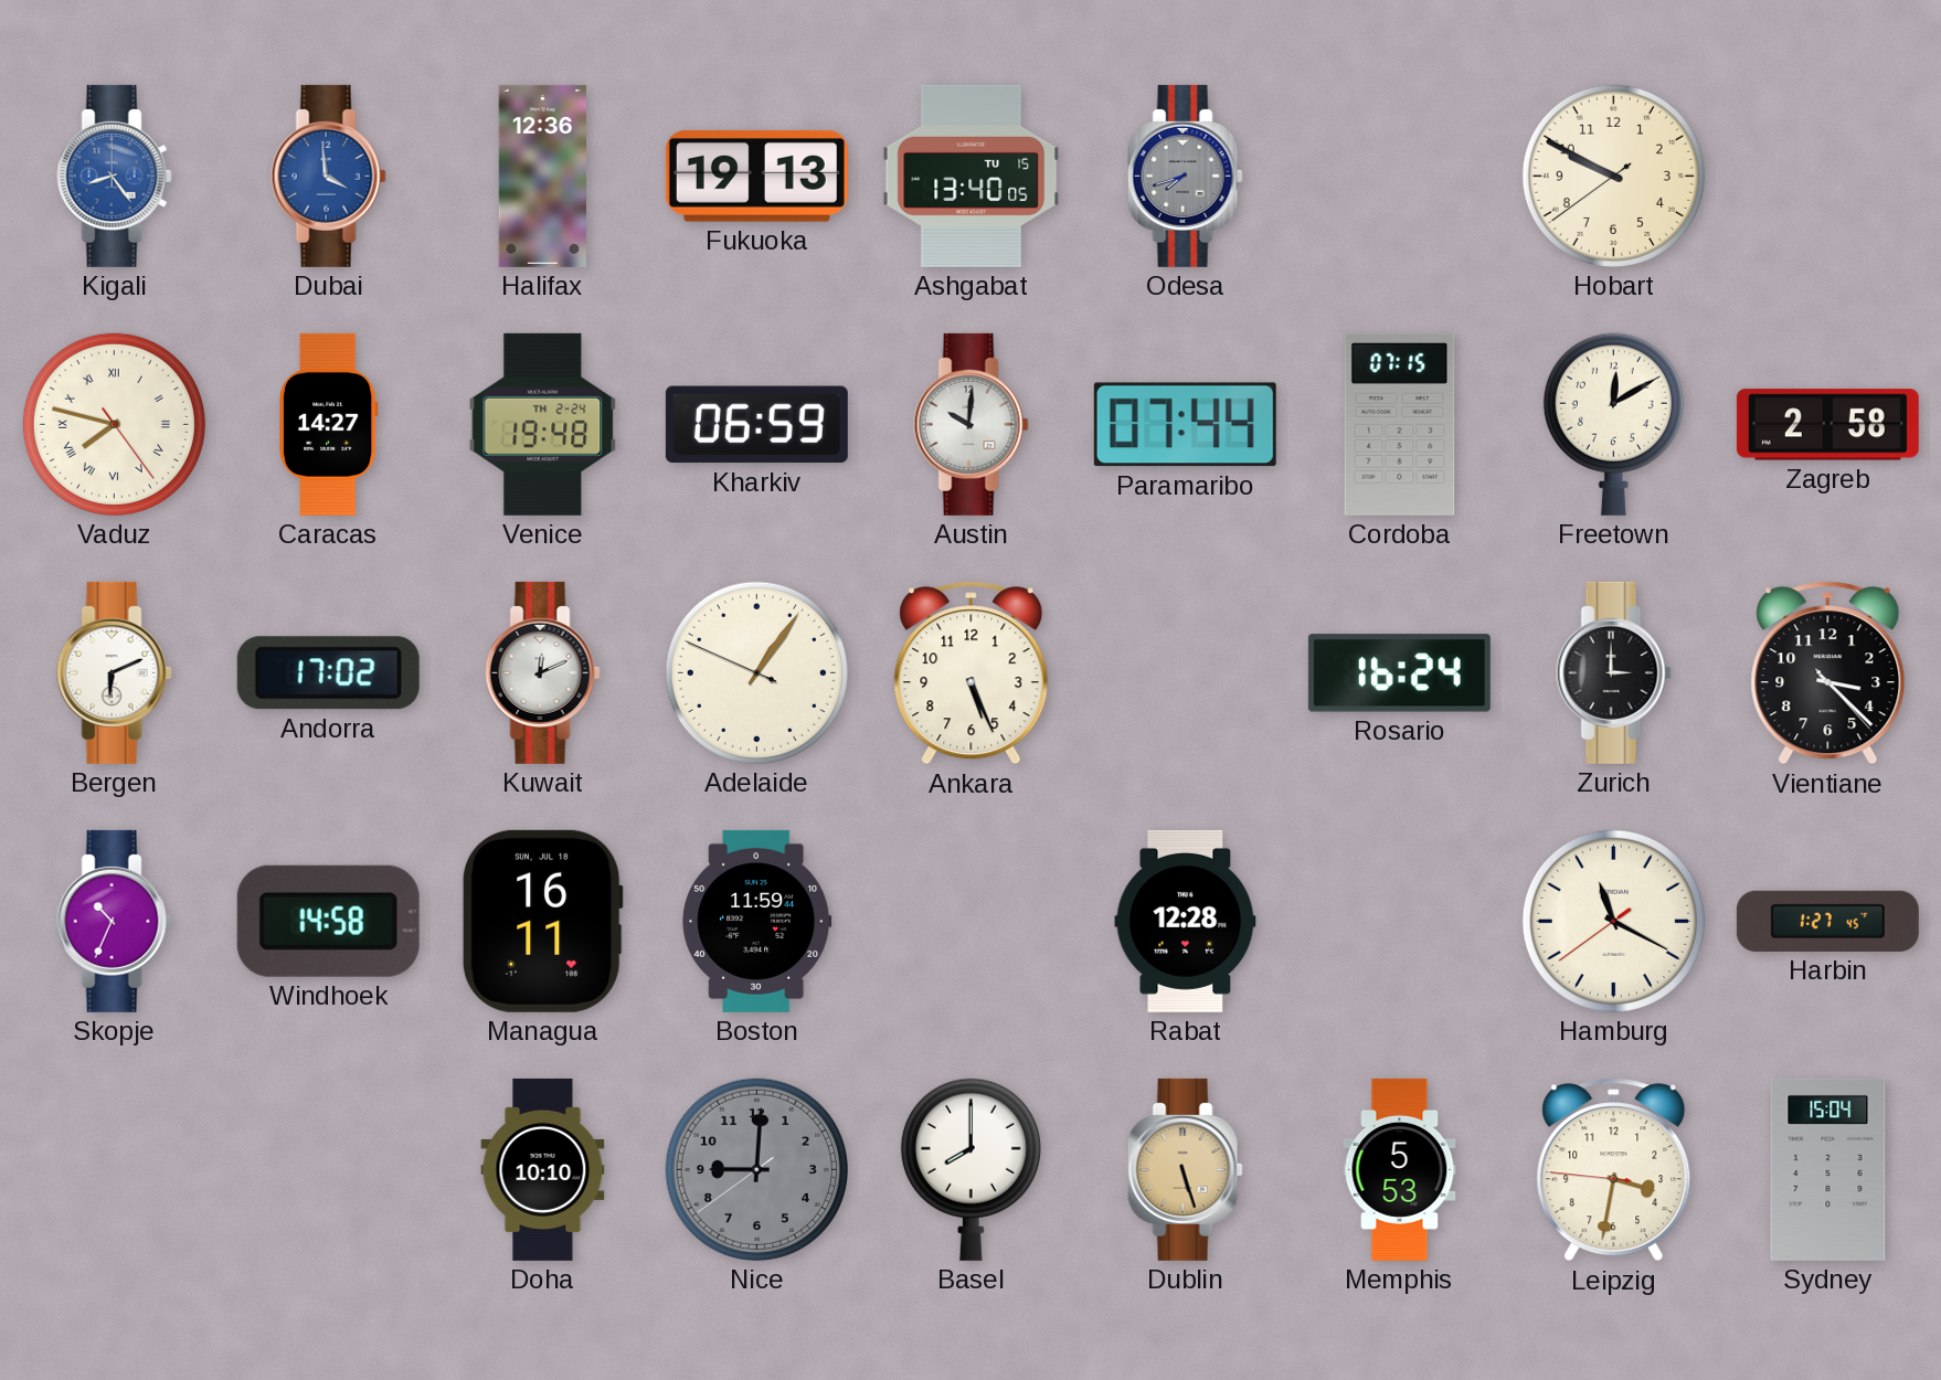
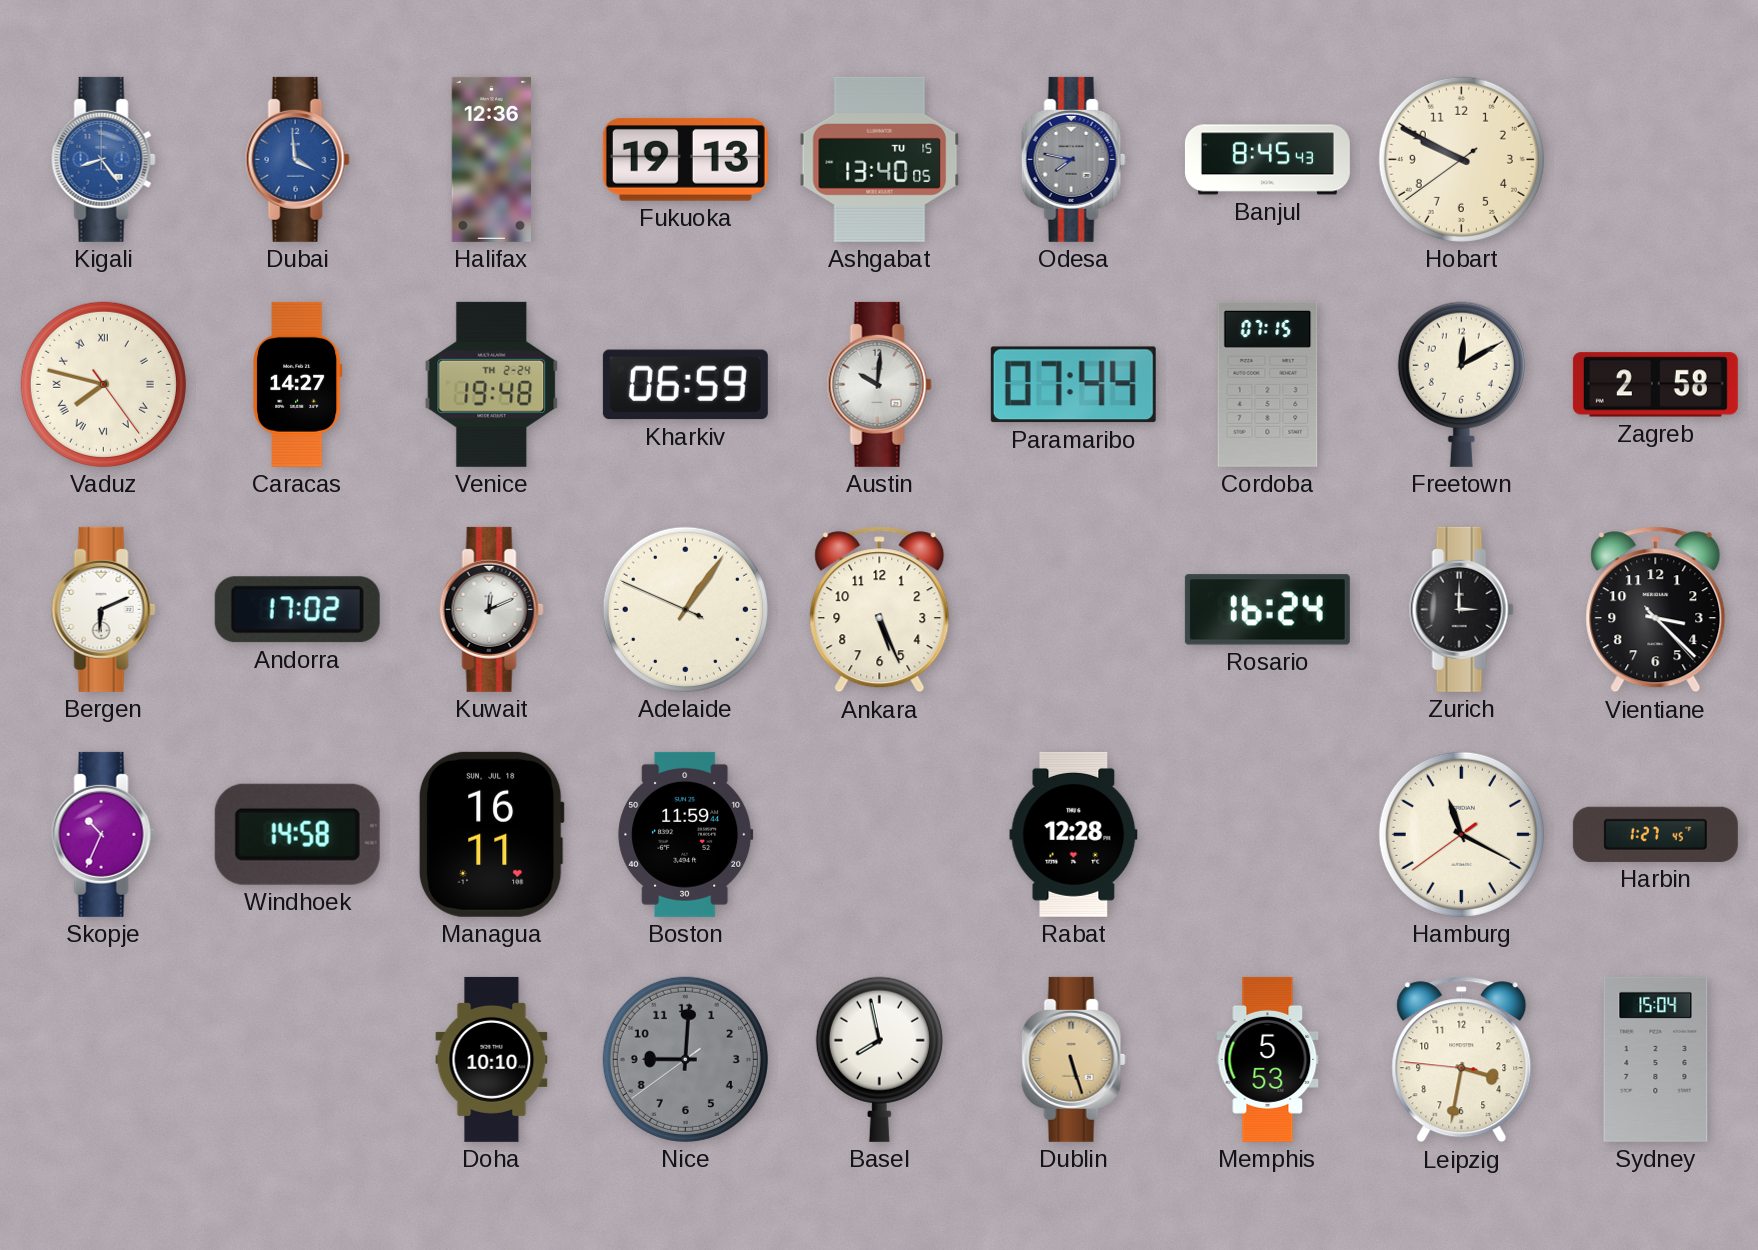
Odesa: 7:42 -> 7:47
Banjul: none -> 8:45
Basel: 8:00 -> 7:58
